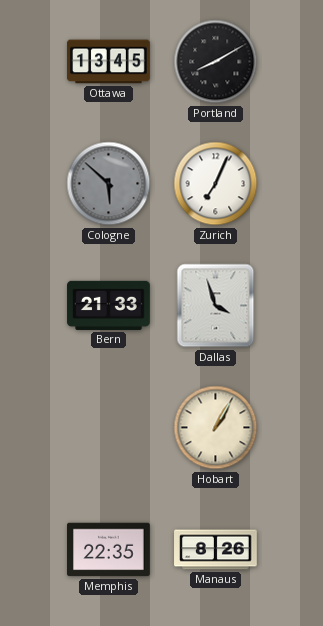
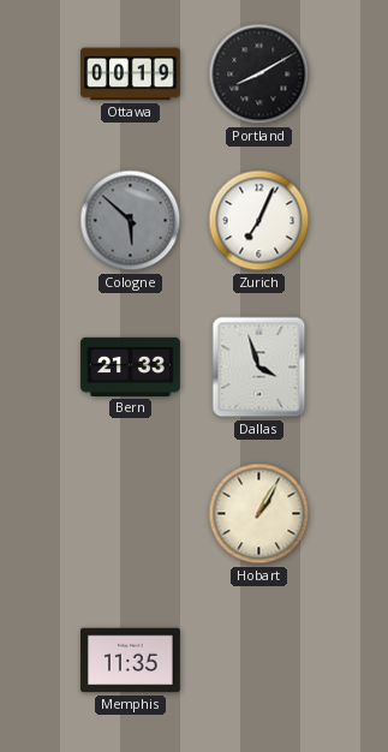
Ottawa: 13:45 -> 00:19
Memphis: 22:35 -> 11:35
Manaus: 8:26 -> none
